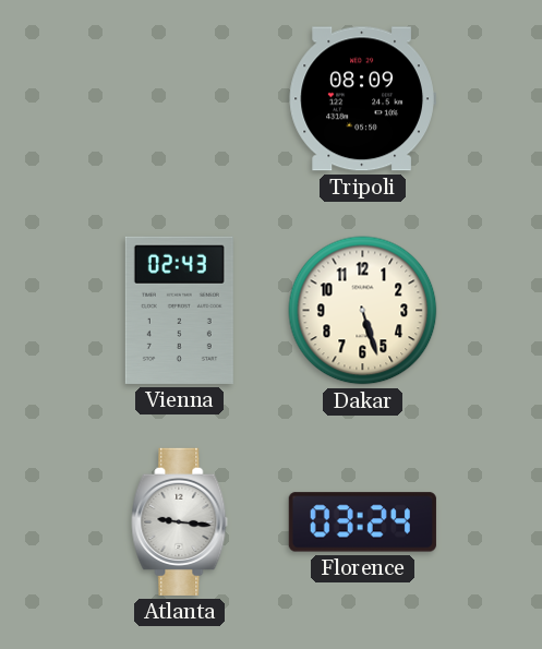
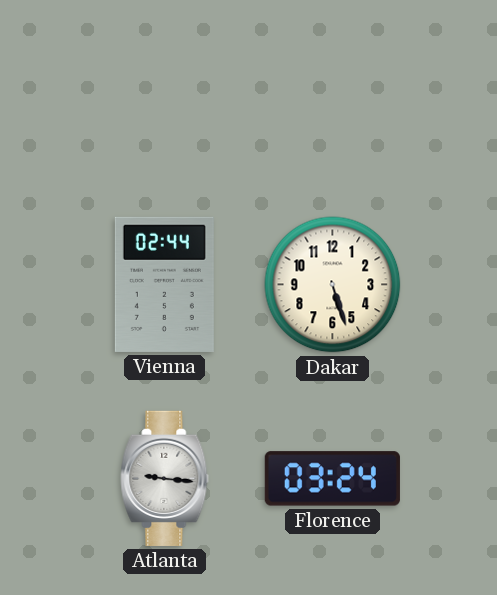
Tripoli: 08:09 -> none
Vienna: 02:43 -> 02:44
